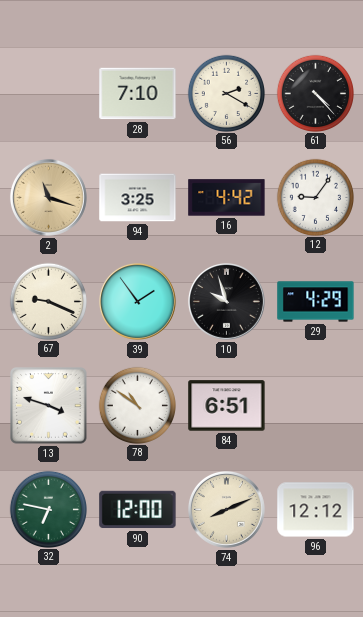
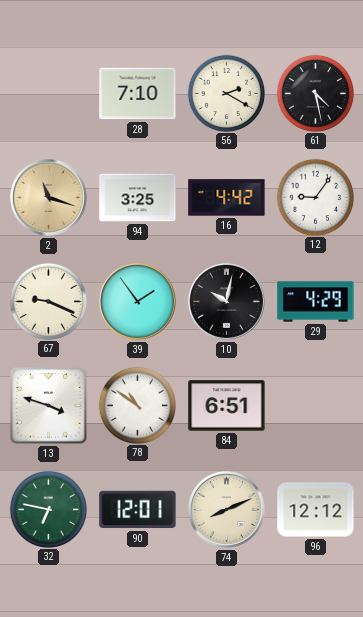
61: 4:23 -> 4:28
10: 9:57 -> 10:02
90: 12:00 -> 12:01
